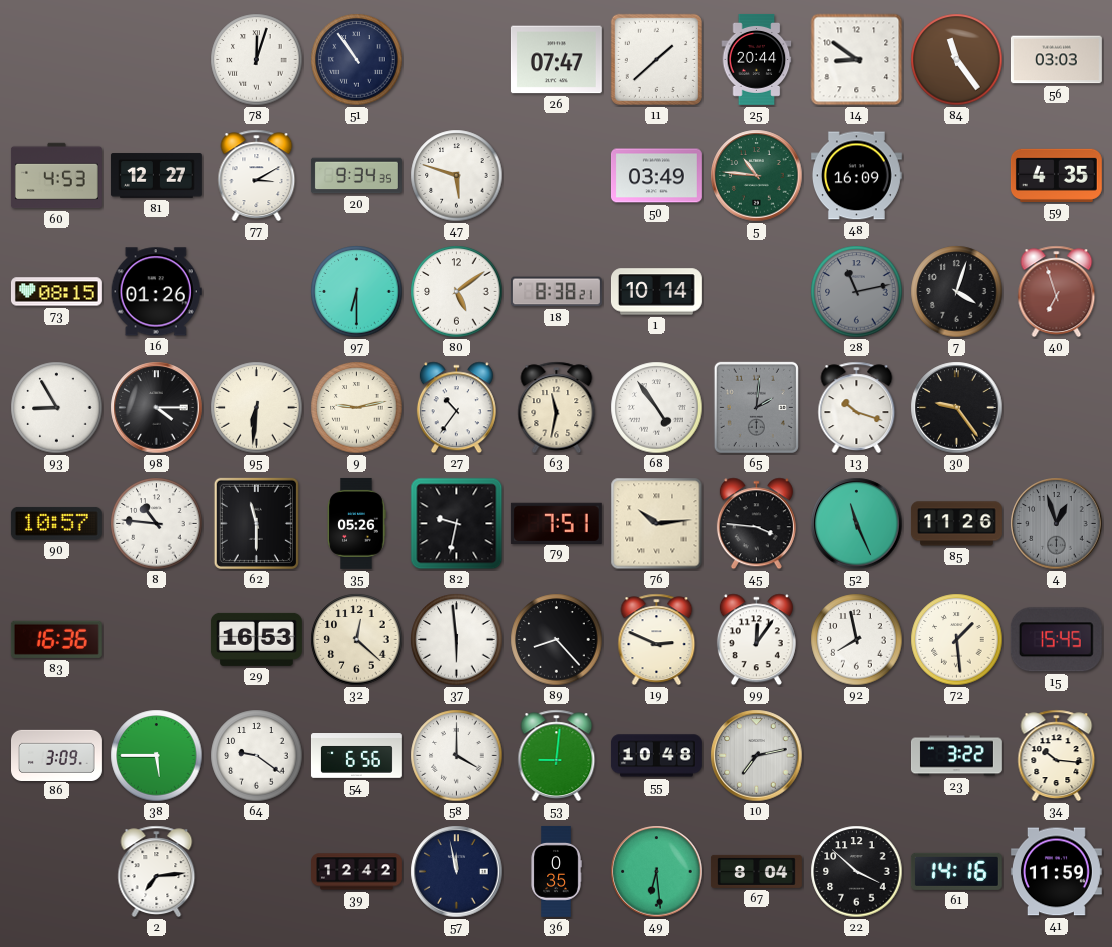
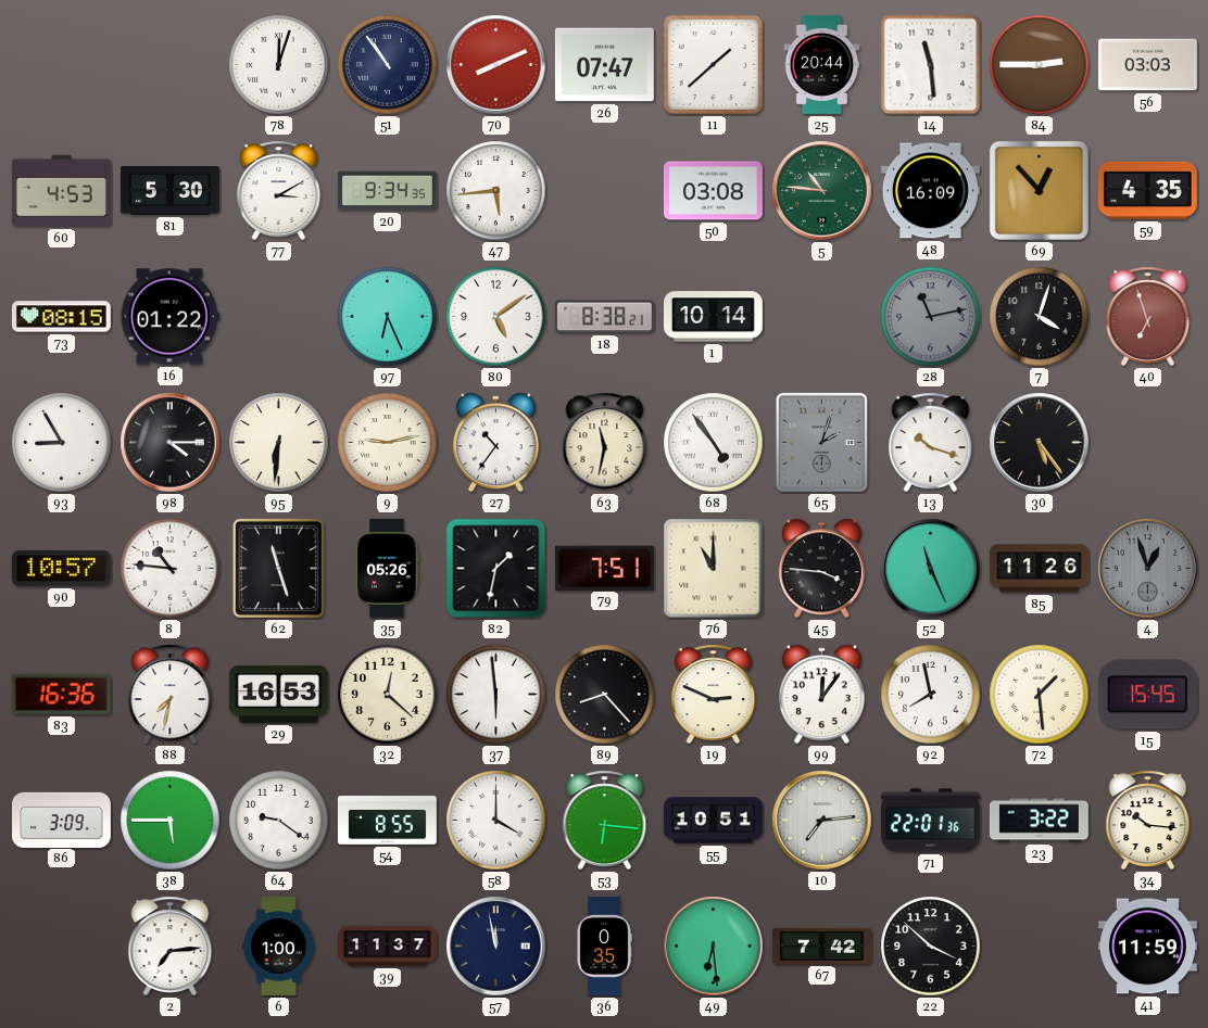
70: none -> 8:11
14: 8:51 -> 11:29
84: 11:24 -> 2:45
81: 12:27 -> 5:30
47: 5:48 -> 5:44
50: 03:49 -> 03:08
69: none -> 12:53
16: 01:26 -> 01:22
97: 6:30 -> 6:26
65: 2:01 -> 2:03
30: 9:24 -> 5:24
62: 11:30 -> 11:27
82: 9:32 -> 1:32
76: 10:14 -> 11:00
88: none -> 7:32
54: 6:56 -> 8:55
53: 9:01 -> 6:16
55: 10:48 -> 10:51
10: 7:13 -> 7:14
71: none -> 22:01
6: none -> 1:00
39: 12:42 -> 11:37
67: 8:04 -> 7:42
61: 14:16 -> none
